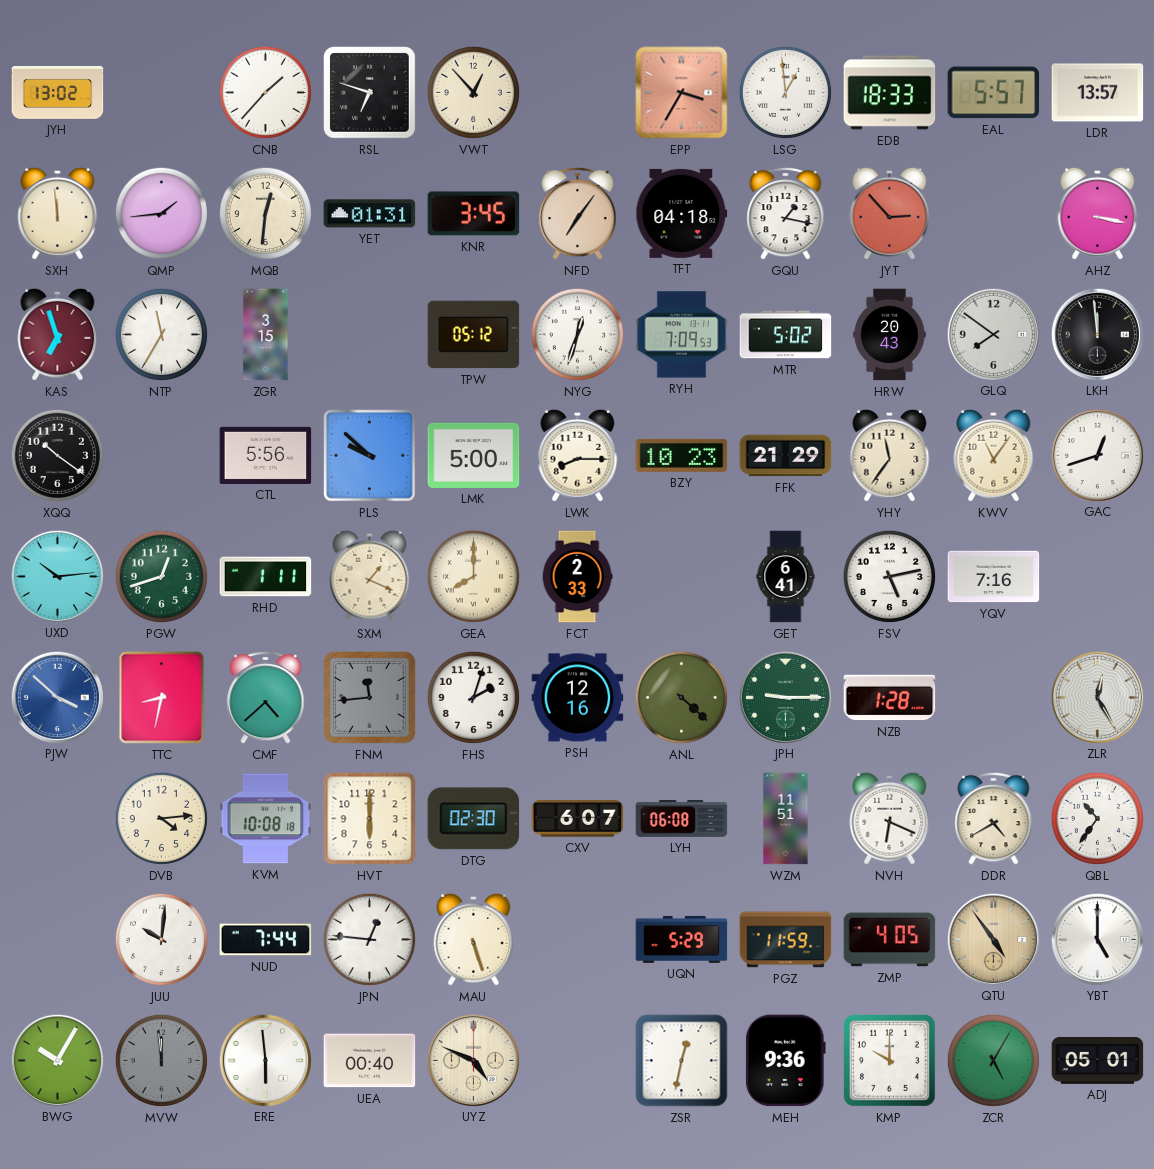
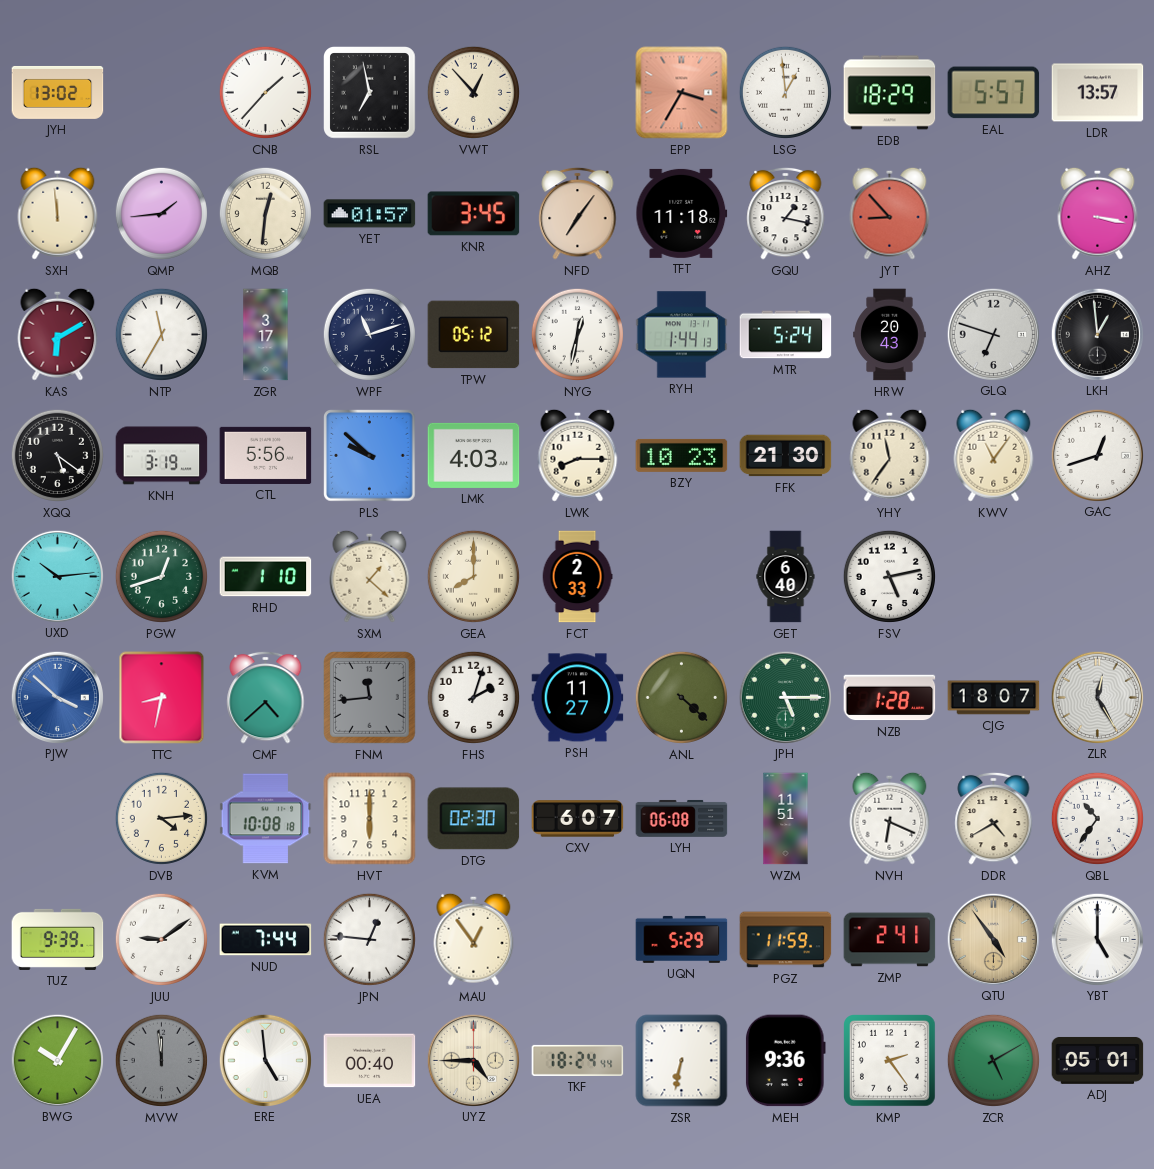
RSL: 6:48 -> 6:58
EDB: 18:33 -> 18:29
YET: 01:31 -> 01:57
TFT: 04:18 -> 11:18
JYT: 2:53 -> 8:53
KAS: 6:57 -> 6:10
ZGR: 3:15 -> 3:17
WPF: none -> 11:12
NYG: 12:33 -> 12:32
RYH: 7:09 -> 1:44
MTR: 5:02 -> 5:24
GLQ: 7:51 -> 6:48
LKH: 11:59 -> 12:59
XQQ: 10:21 -> 5:21
KNH: none -> 3:19
LMK: 5:00 -> 4:03
FFK: 21:29 -> 21:30
RHD: 1:11 -> 1:10
SXM: 1:19 -> 1:22
GET: 6:41 -> 6:40
YQV: 7:16 -> none
PSH: 12:16 -> 11:27
JPH: 9:15 -> 5:15
CJG: none -> 18:07
TUZ: none -> 9:39
JUU: 10:01 -> 9:09
MAU: 5:27 -> 12:54
ZMP: 4:05 -> 2:41
ERE: 5:59 -> 4:59
UYZ: 4:49 -> 4:45
TKF: none -> 18:24
ZSR: 12:32 -> 6:32
KMP: 10:00 -> 2:24
ZCR: 5:05 -> 5:10
